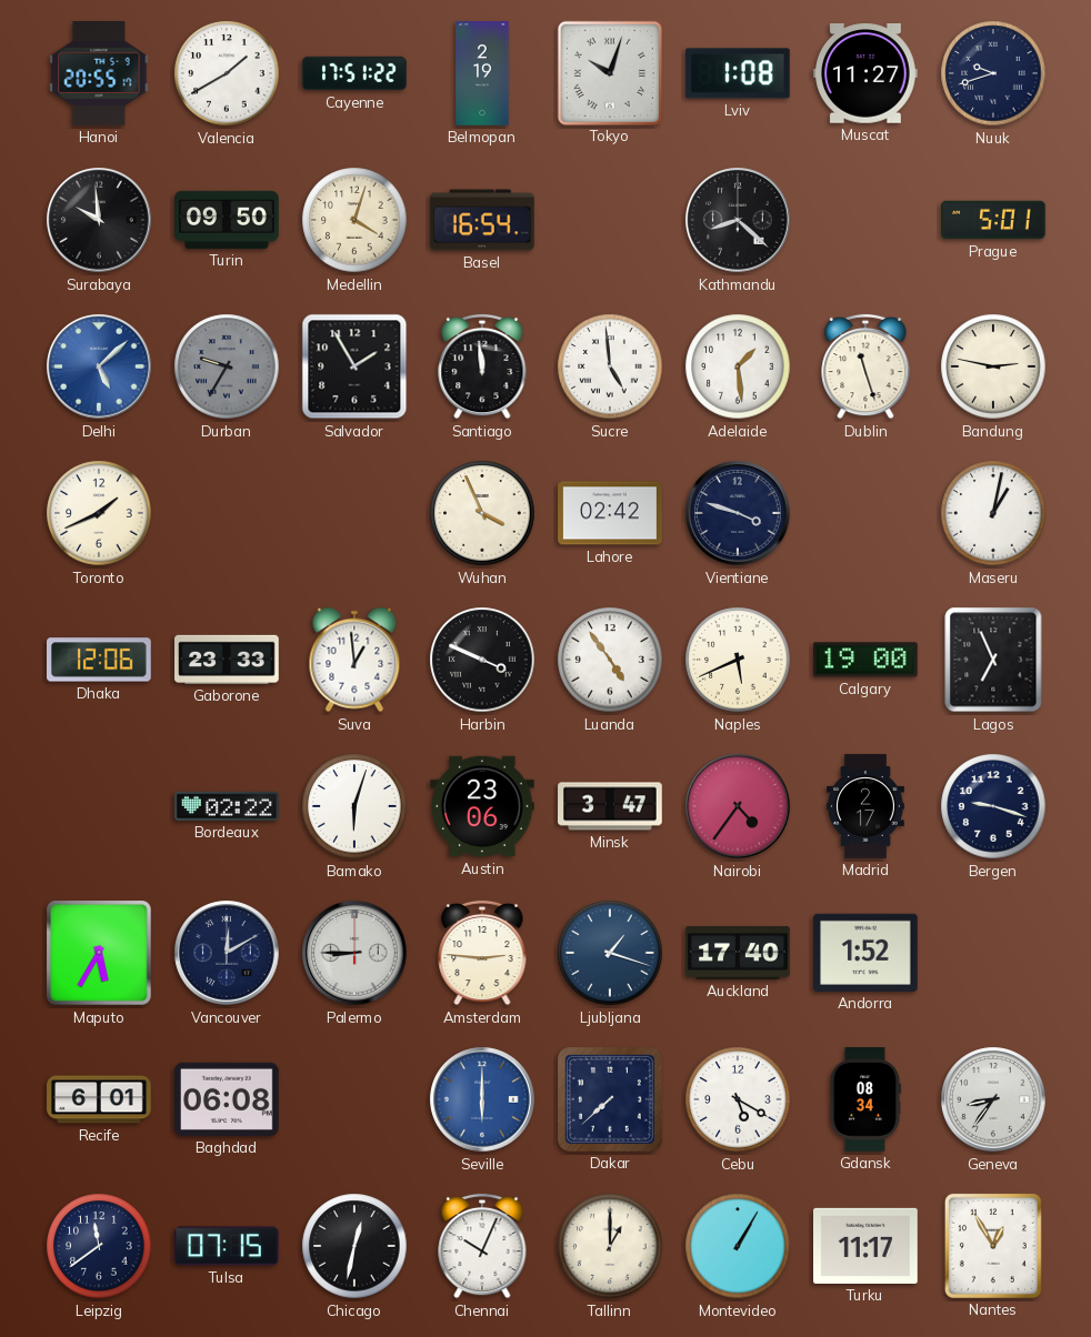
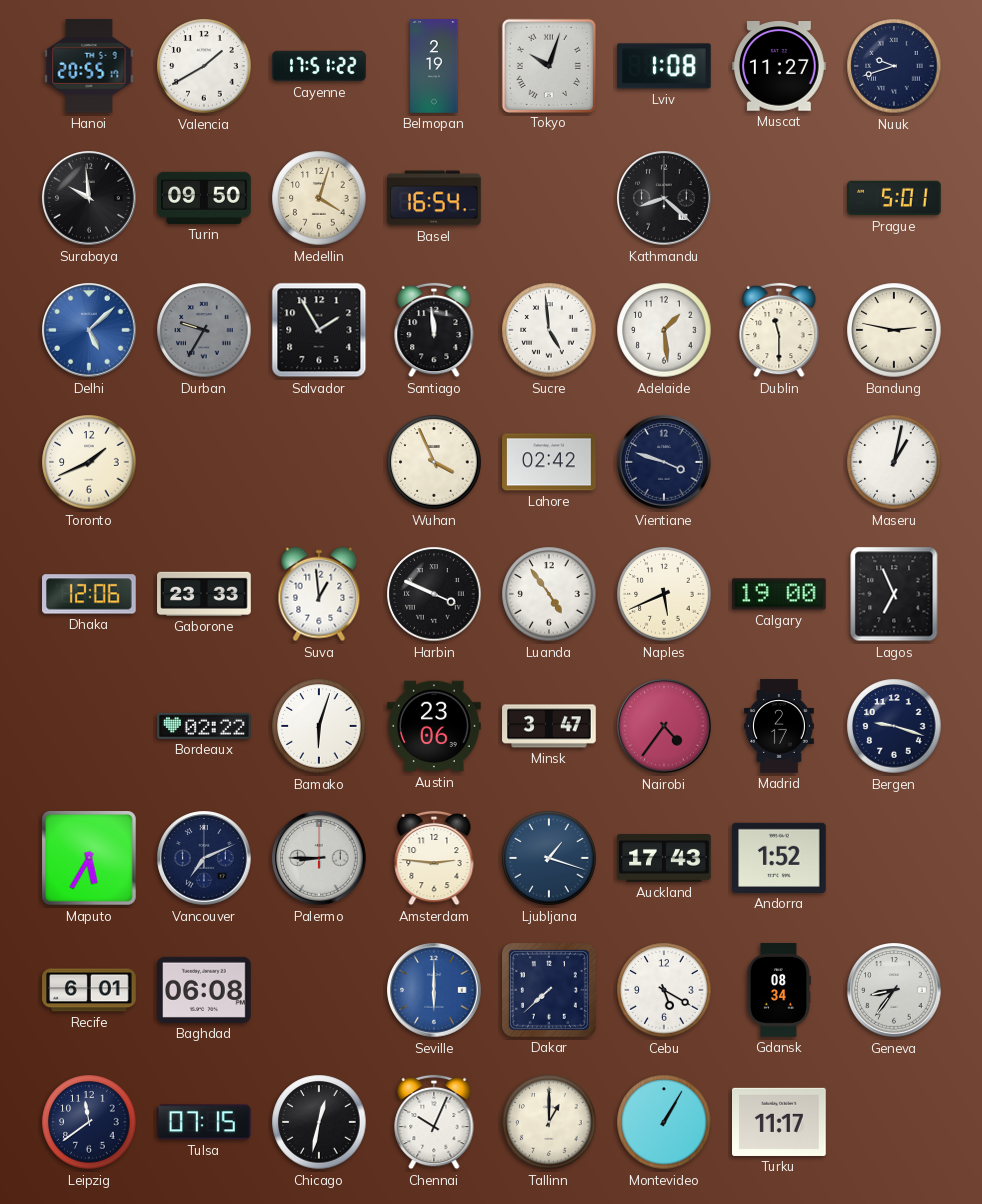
Dublin: 11:27 -> 11:30
Vancouver: 12:10 -> 7:11
Auckland: 17:40 -> 17:43
Nantes: 12:55 -> none
